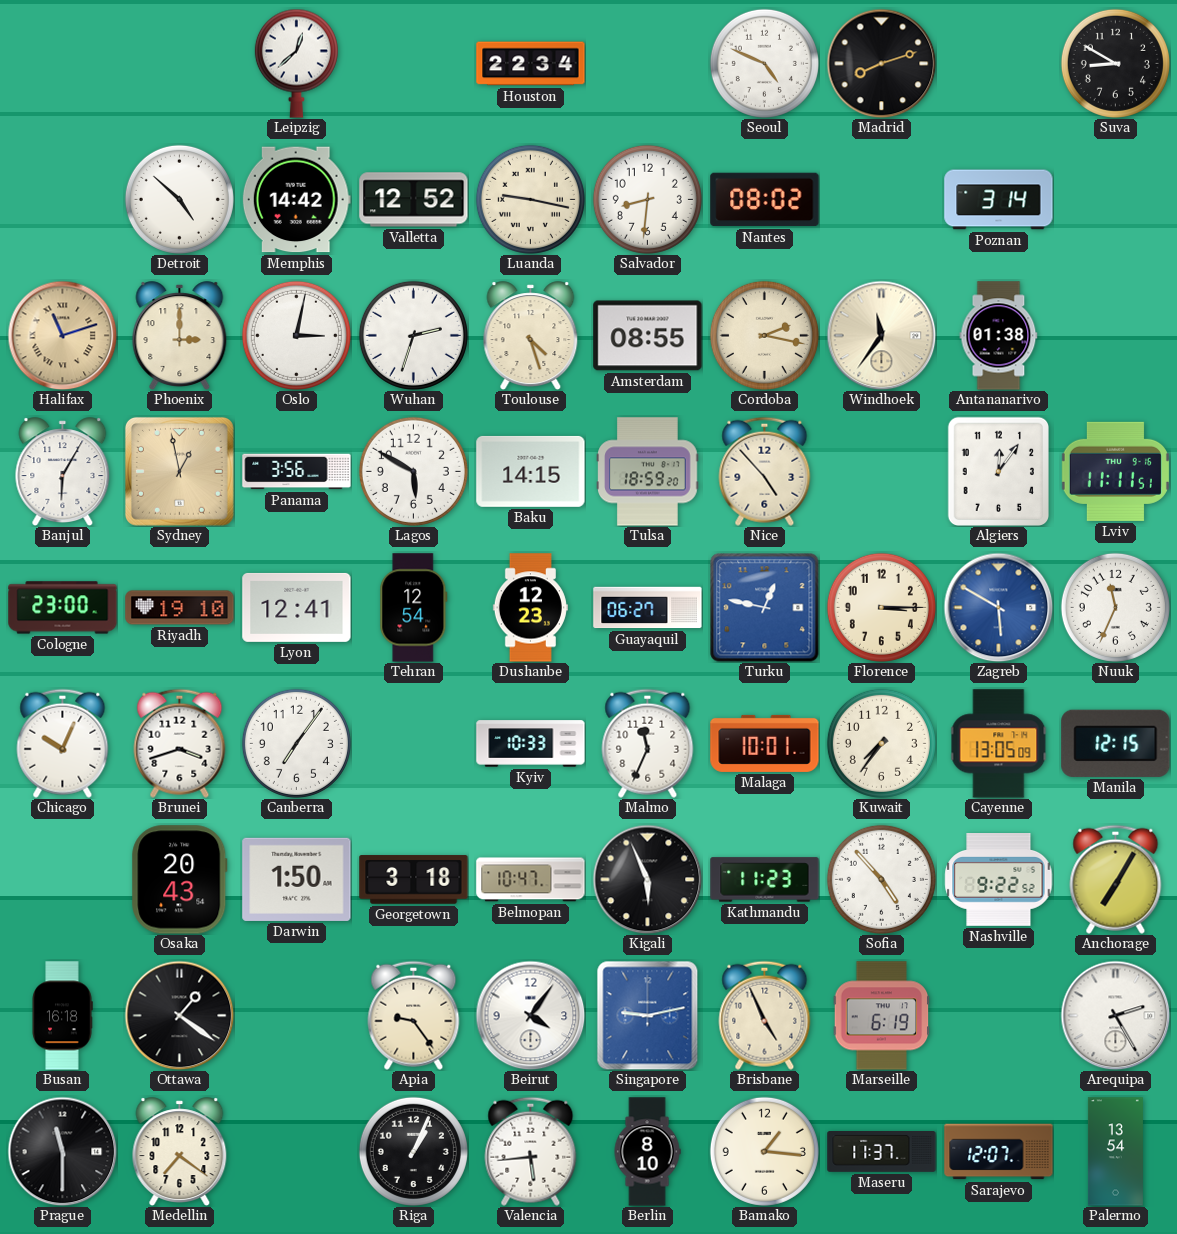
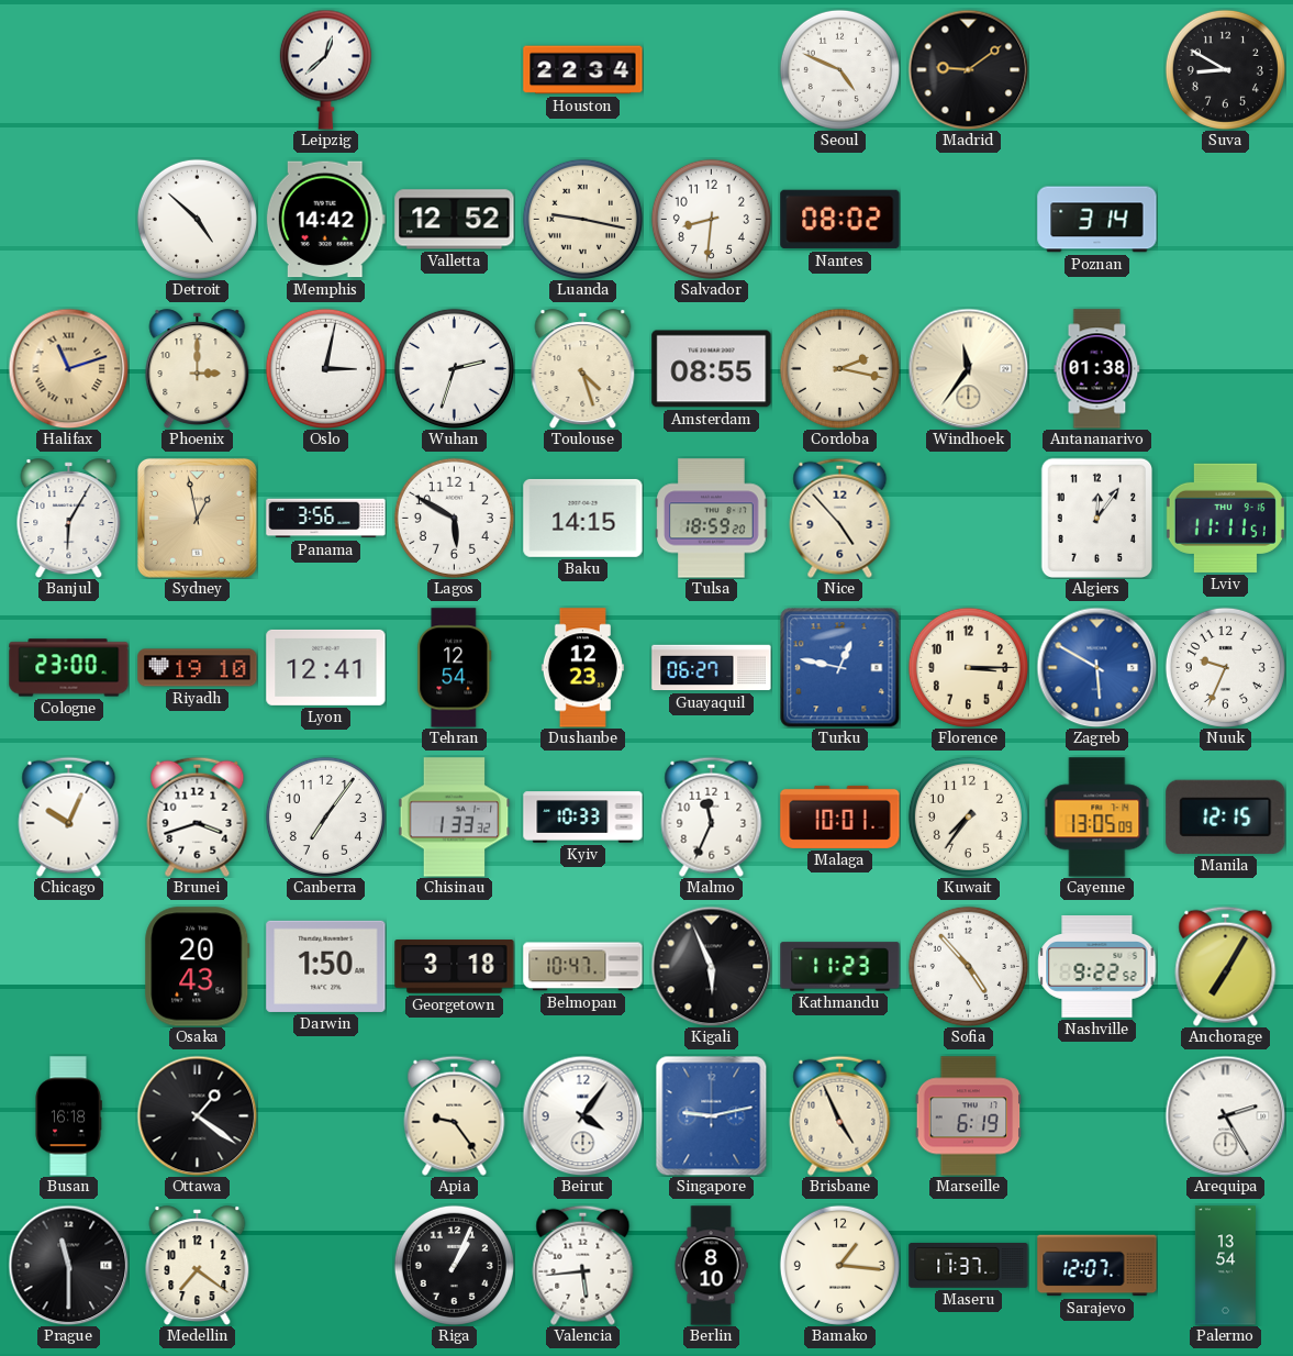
Madrid: 8:12 -> 9:09
Nuuk: 11:34 -> 9:34
Chisinau: none -> 1:33
